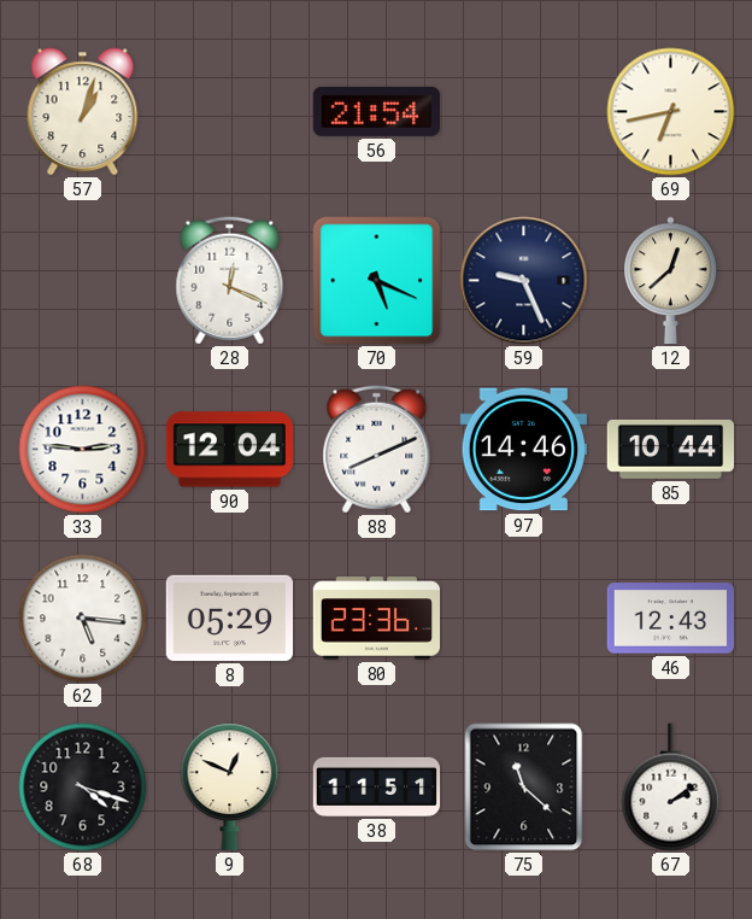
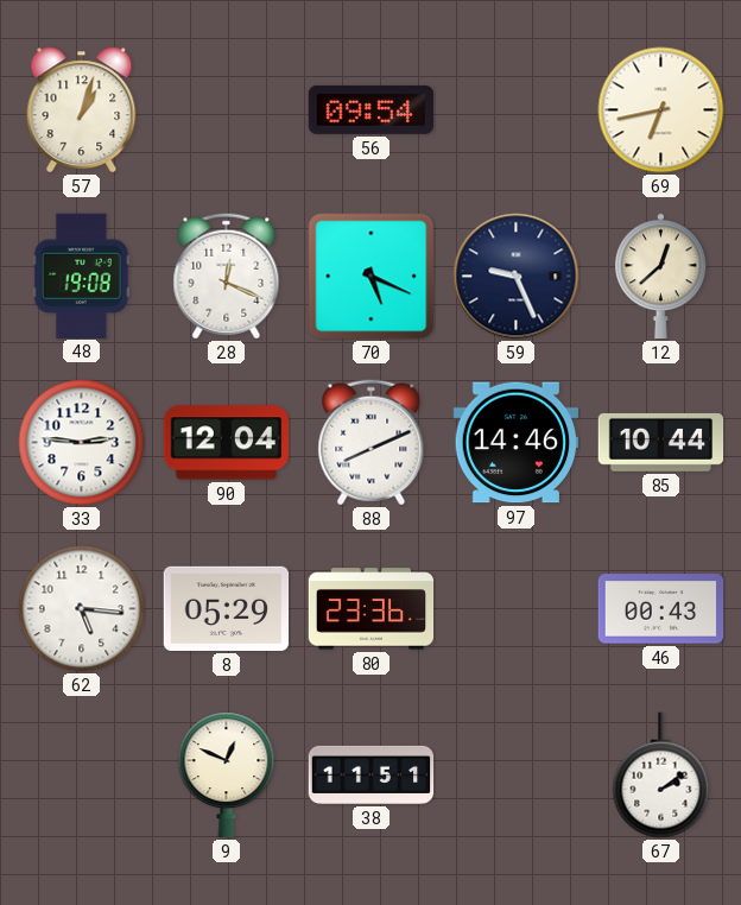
56: 21:54 -> 09:54
48: none -> 19:08
46: 12:43 -> 00:43
68: 4:18 -> none
75: 11:22 -> none
